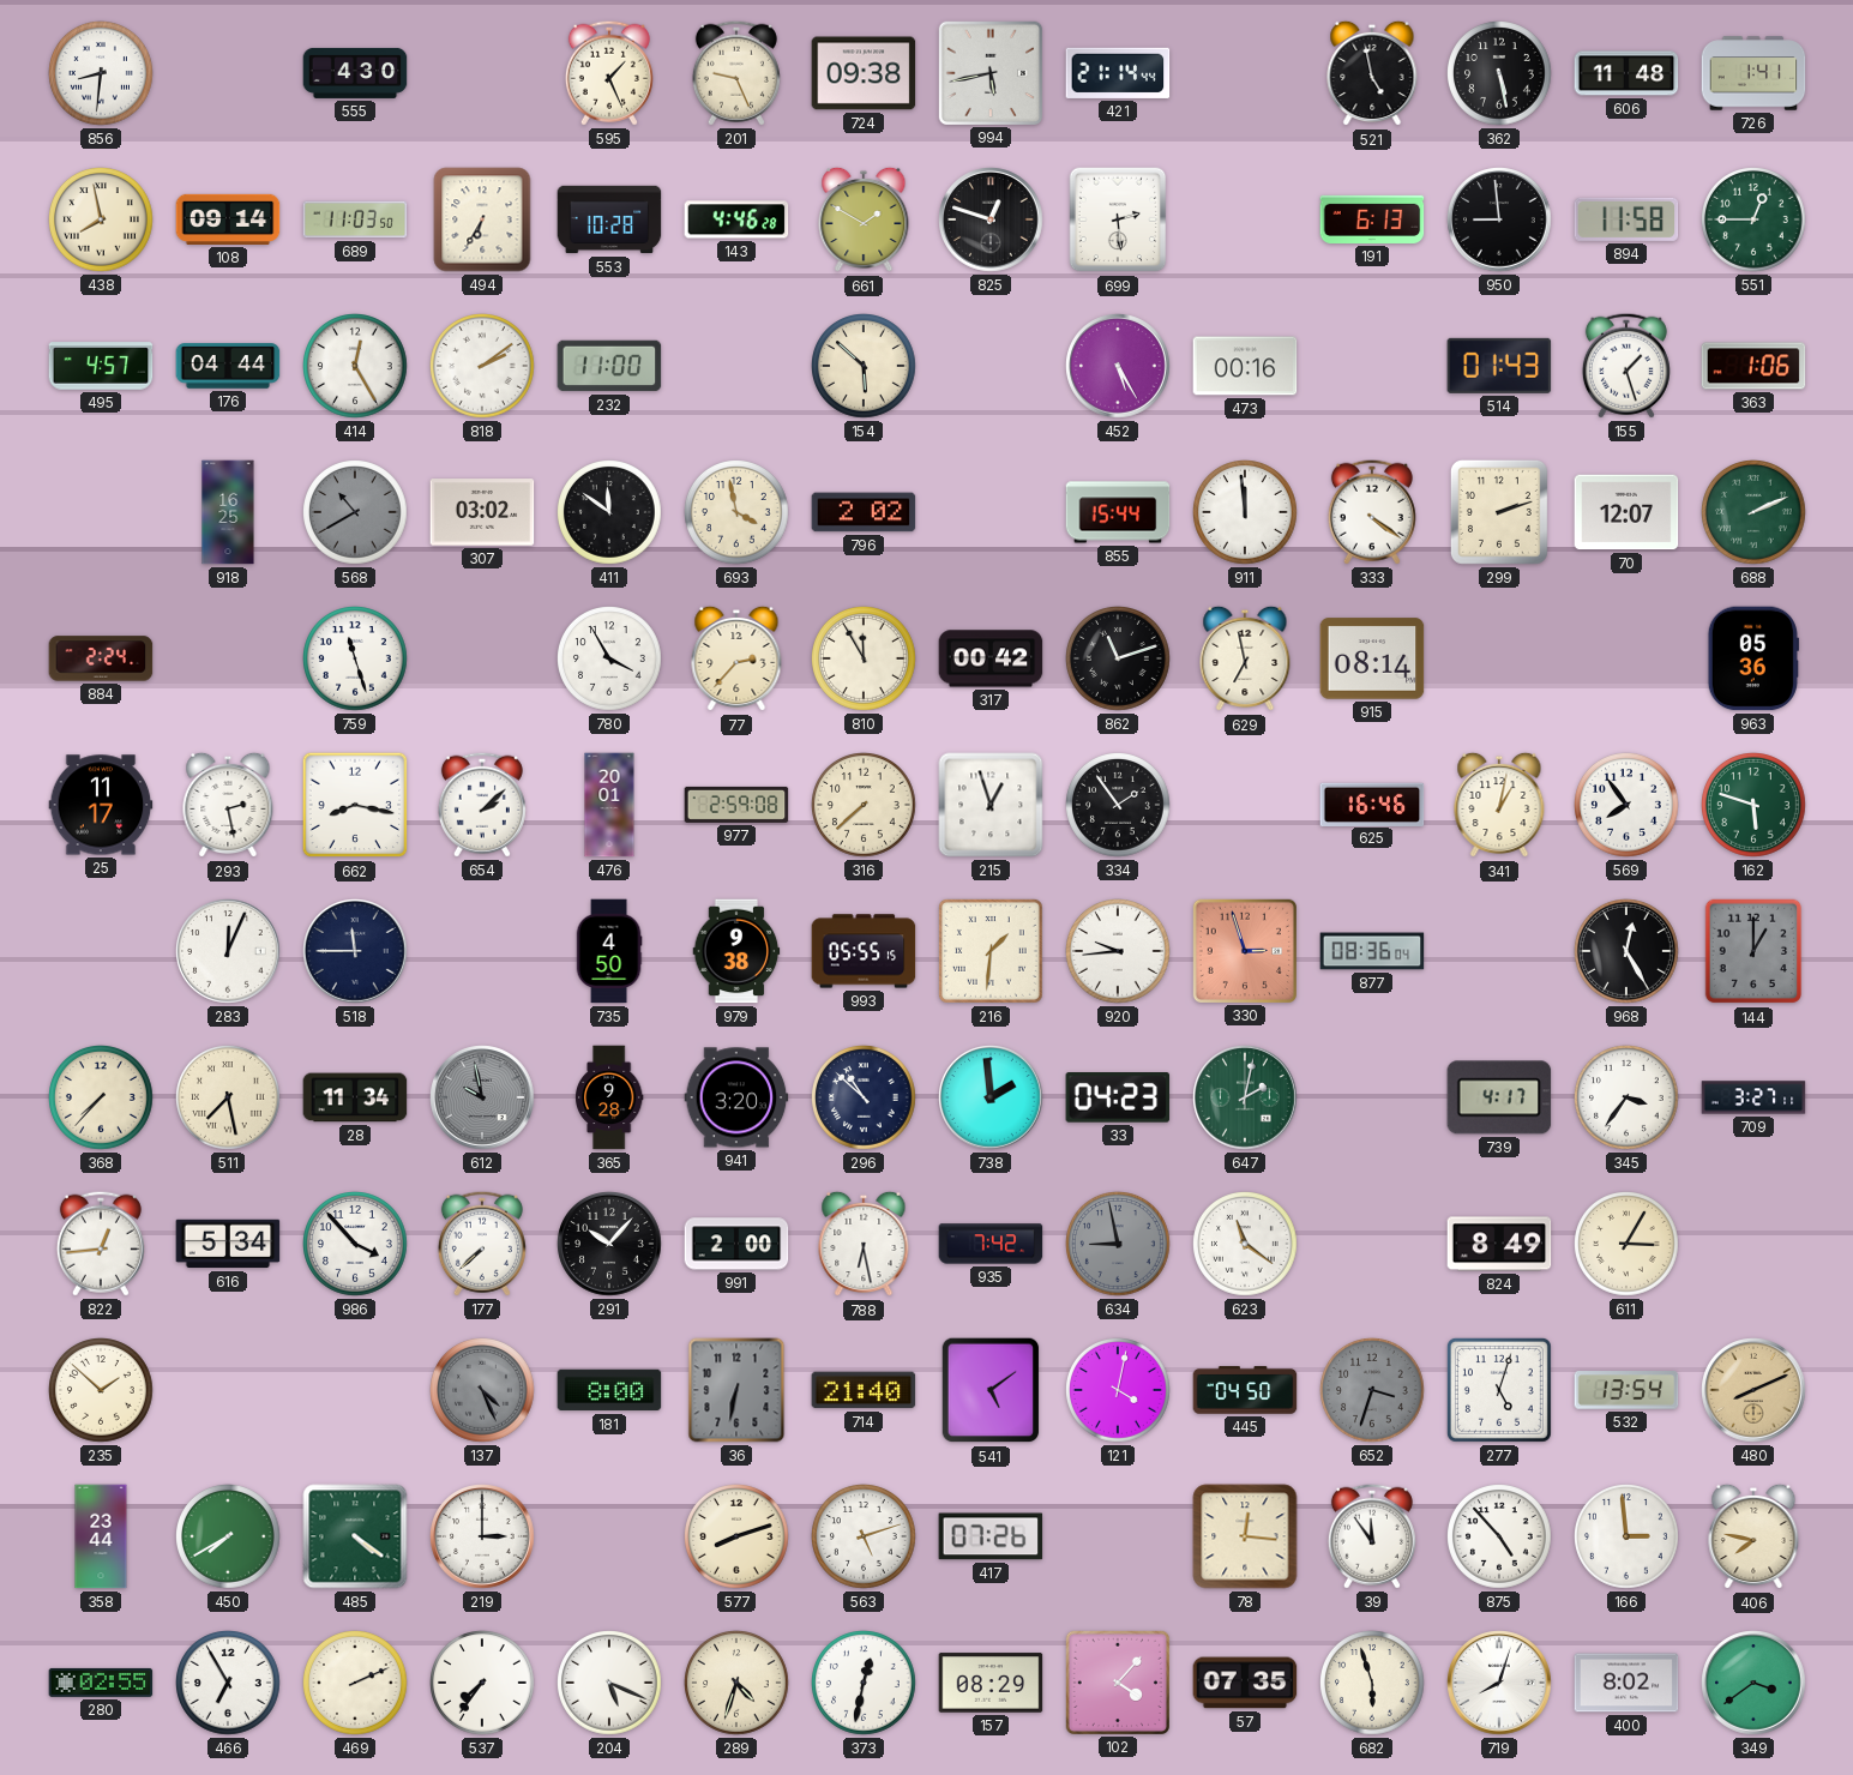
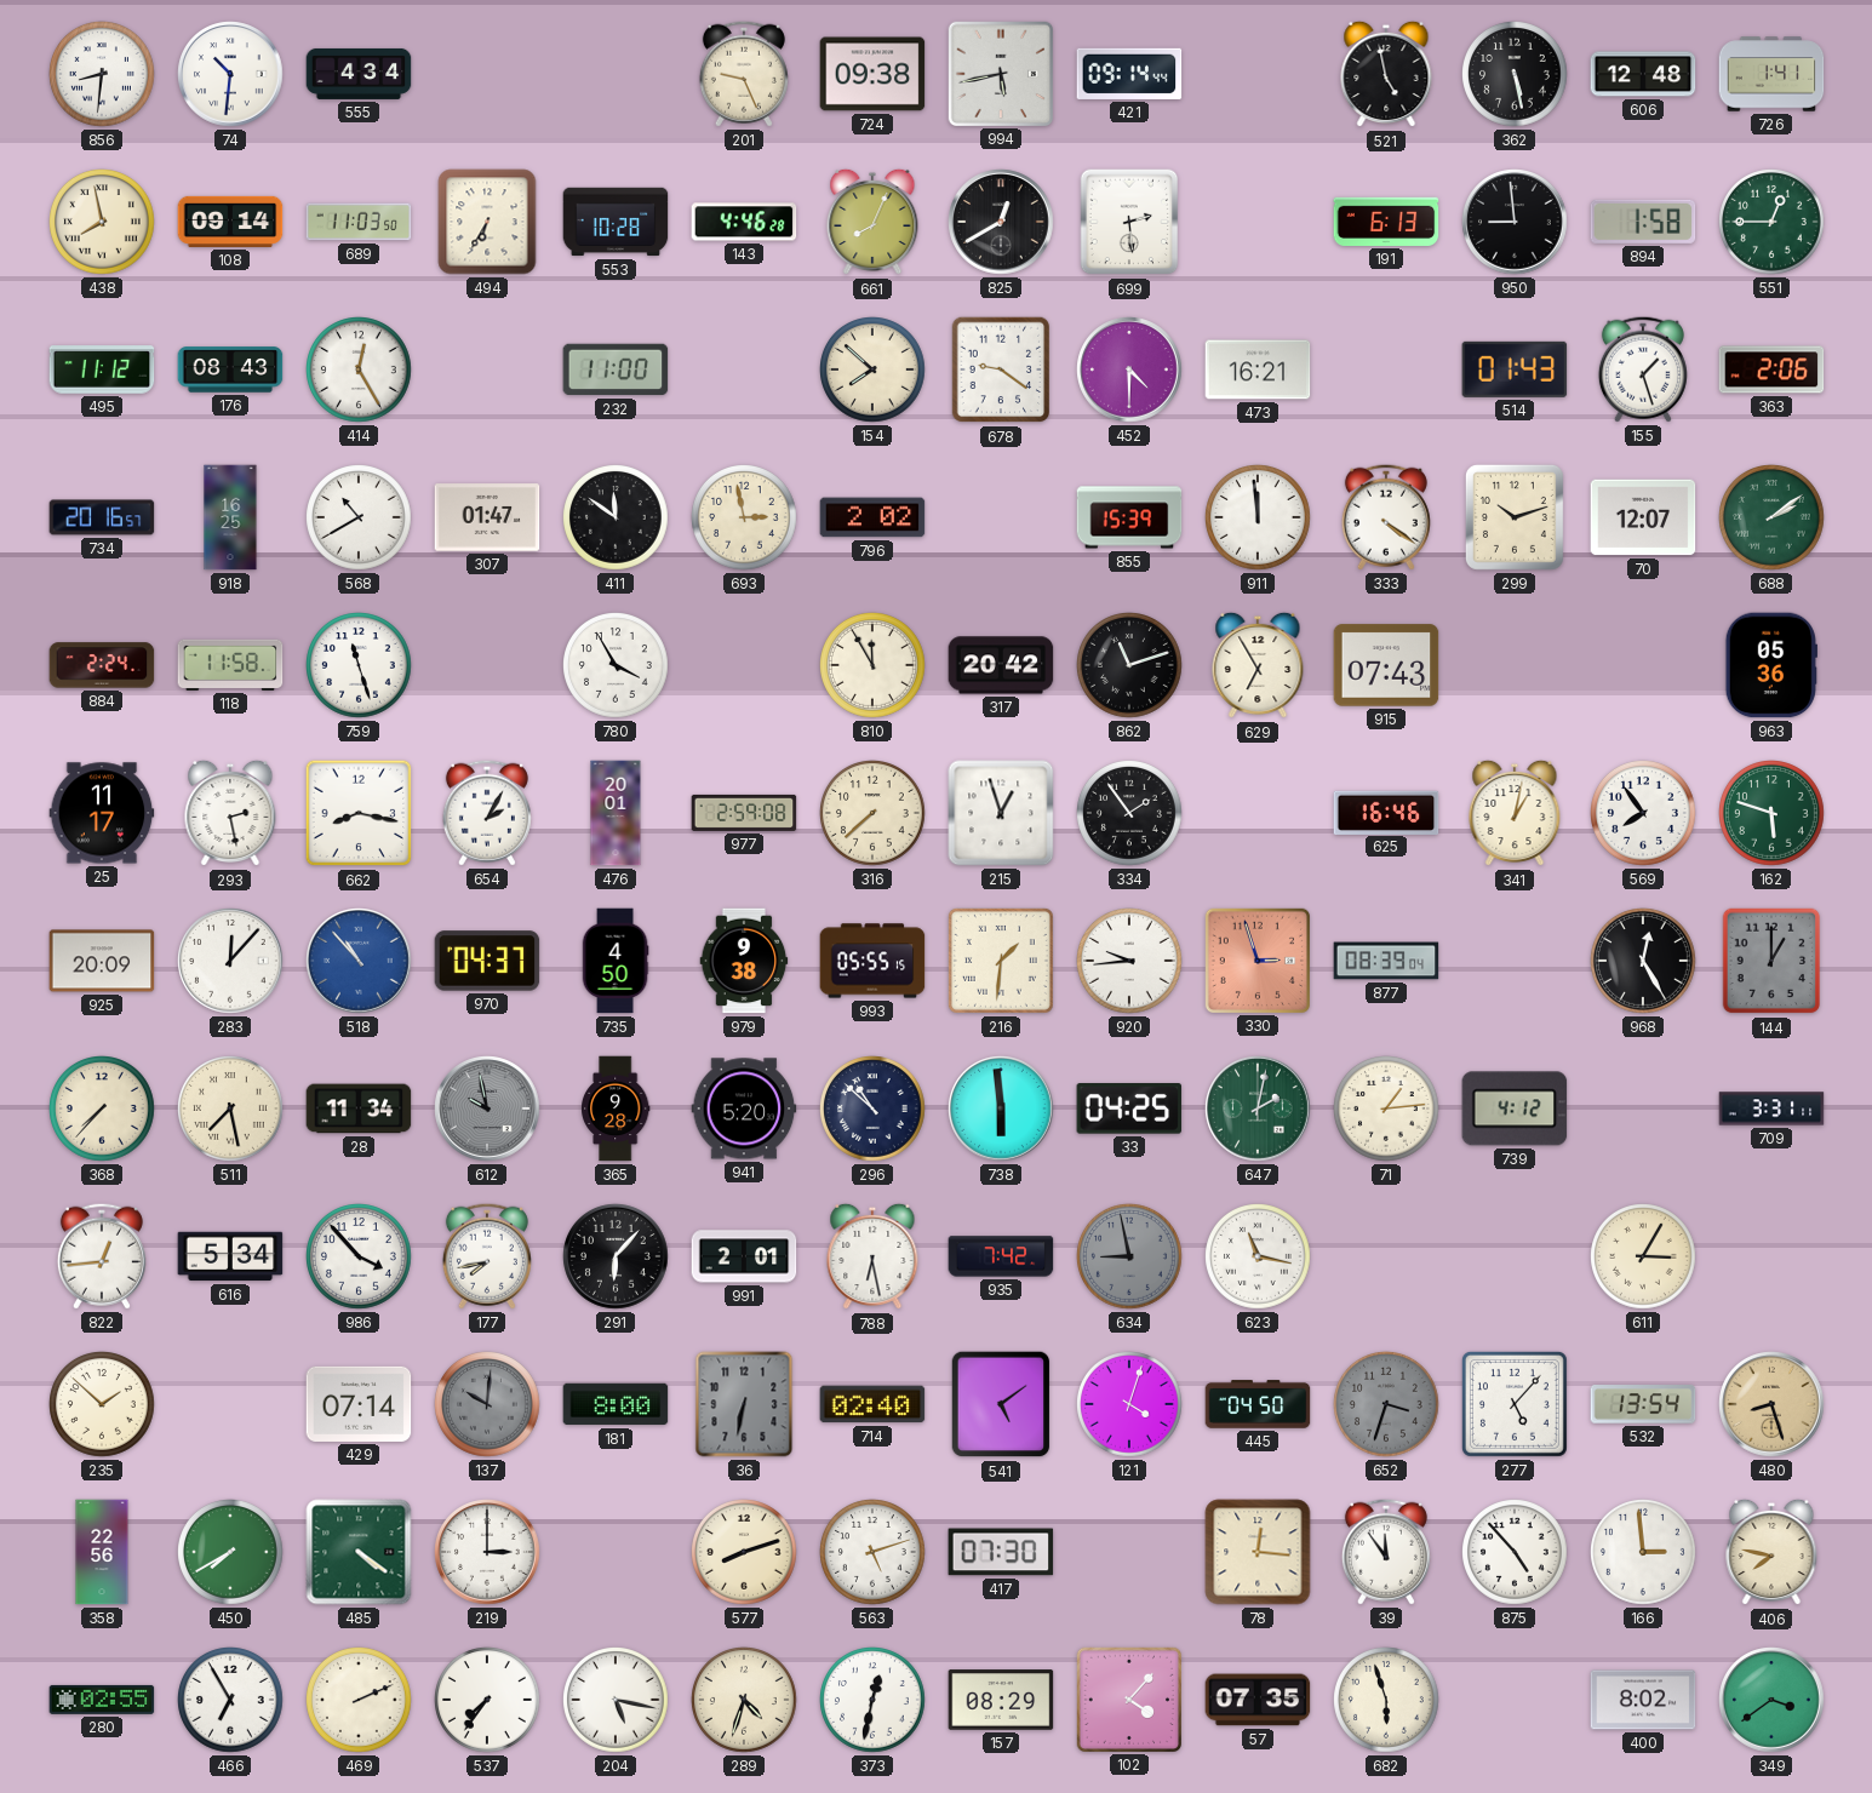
74: none -> 10:31
555: 4:30 -> 4:34
595: 1:26 -> none
421: 21:14 -> 09:14
606: 11:48 -> 12:48
661: 1:50 -> 8:04
825: 12:48 -> 12:40
894: 11:58 -> 1:58
495: 4:57 -> 11:12
176: 04:44 -> 08:43
818: 2:09 -> none
154: 5:52 -> 7:52
678: none -> 9:21
452: 5:25 -> 4:30
473: 00:16 -> 16:21
363: 1:06 -> 2:06
734: none -> 20:16
568 dial: grey -> white
307: 03:02 -> 01:47
693: 3:58 -> 2:58
855: 15:44 -> 15:39
299: 2:12 -> 10:12
688: 2:11 -> 2:09
118: none -> 11:58
77: 2:37 -> none
317: 00:42 -> 20:42
629: 6:58 -> 6:55
915: 08:14 -> 07:43
654: 2:08 -> 2:05
925: none -> 20:09
283: 12:04 -> 12:07
518: 11:45 -> 10:53
518 dial: navy -> blue
970: none -> 04:37
877: 08:36 -> 08:39
941: 3:20 -> 5:20
738: 1:59 -> 5:59
33: 04:23 -> 04:25
71: none -> 1:14
739: 4:17 -> 4:12
345: 3:36 -> none
709: 3:27 -> 3:31
177: 7:38 -> 7:43
291: 10:07 -> 6:07
991: 2:00 -> 2:01
623: 11:21 -> 11:17
824: 8:49 -> none
429: none -> 07:14
137: 4:26 -> 10:01
714: 21:40 -> 02:40
121: 4:02 -> 4:03
277: 5:03 -> 5:07
480: 8:11 -> 8:27
358: 23:44 -> 22:56
417: 07:26 -> 07:30
204: 5:19 -> 5:17
719: 8:03 -> none
